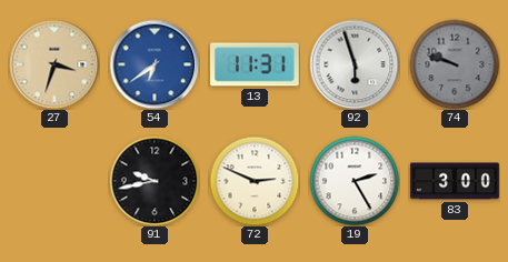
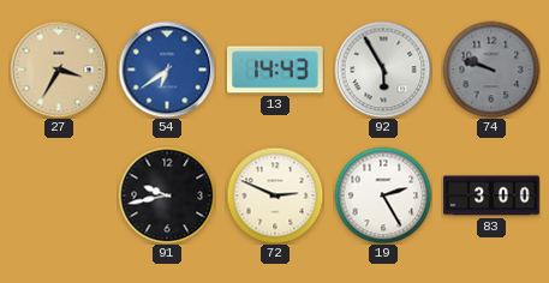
27: 3:33 -> 3:35
13: 11:31 -> 14:43
92: 5:57 -> 5:55
